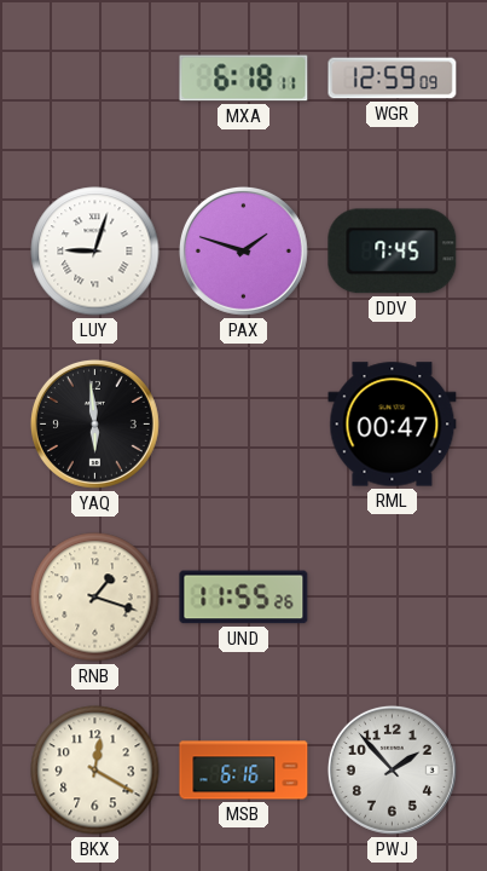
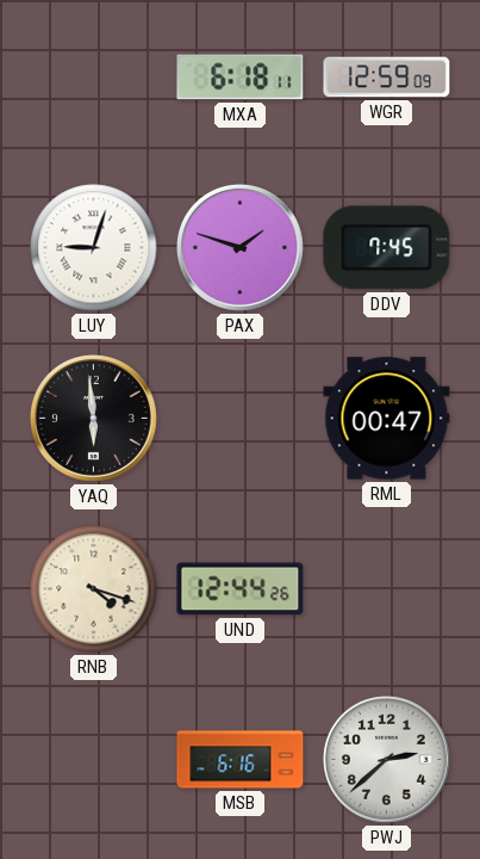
RNB: 1:18 -> 4:18
UND: 11:55 -> 12:44
BKX: 12:20 -> none
PWJ: 1:53 -> 2:38
